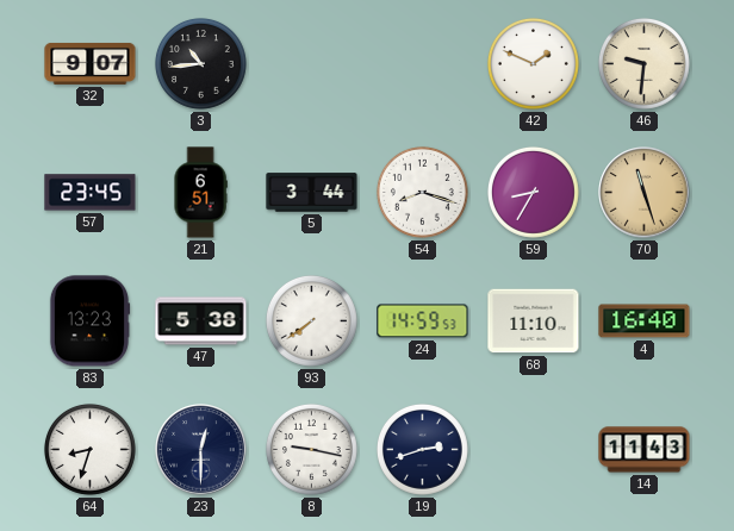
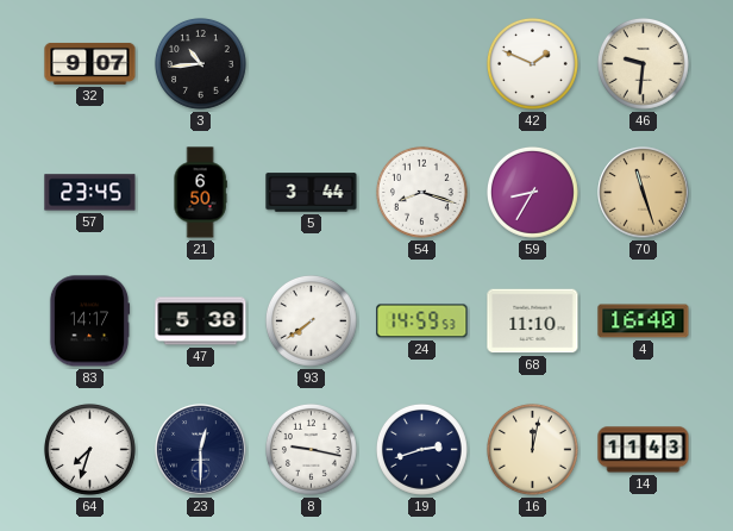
21: 6:51 -> 6:50
83: 13:23 -> 14:17
64: 8:33 -> 7:33
16: none -> 12:02
